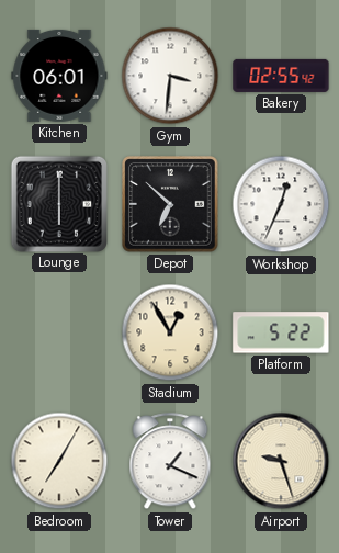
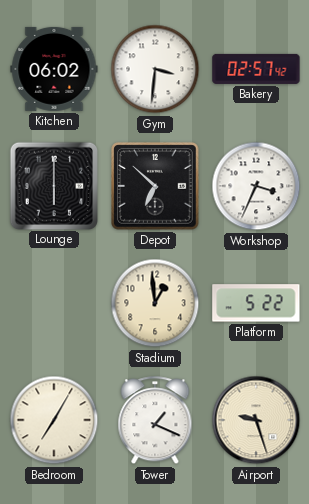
Kitchen: 06:01 -> 06:02
Bakery: 02:55 -> 02:57
Workshop: 12:34 -> 3:34
Stadium: 12:55 -> 12:59
